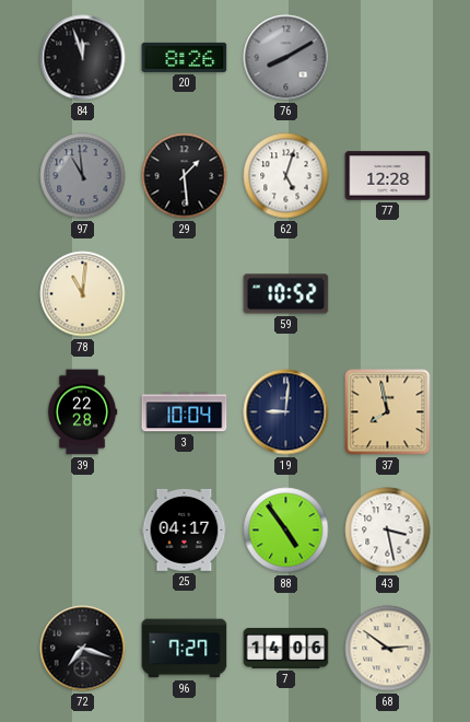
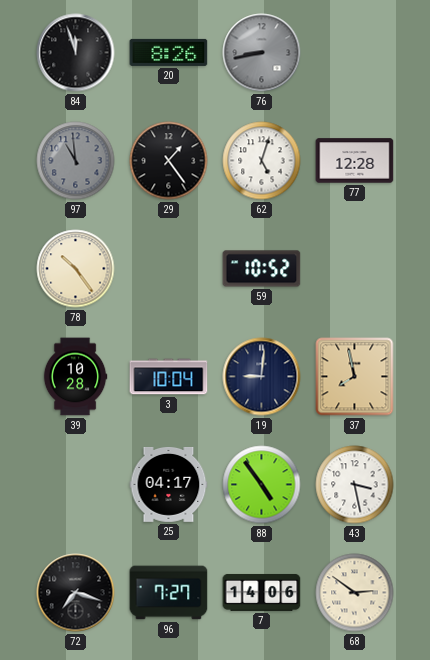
76: 8:10 -> 8:43
29: 1:29 -> 1:24
78: 11:01 -> 10:24
39: 22:28 -> 10:28
